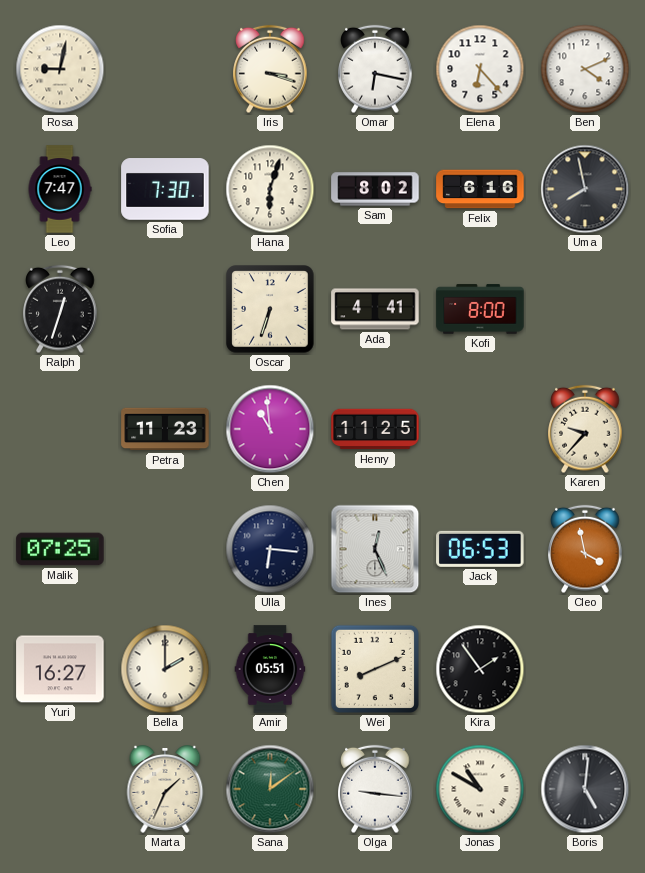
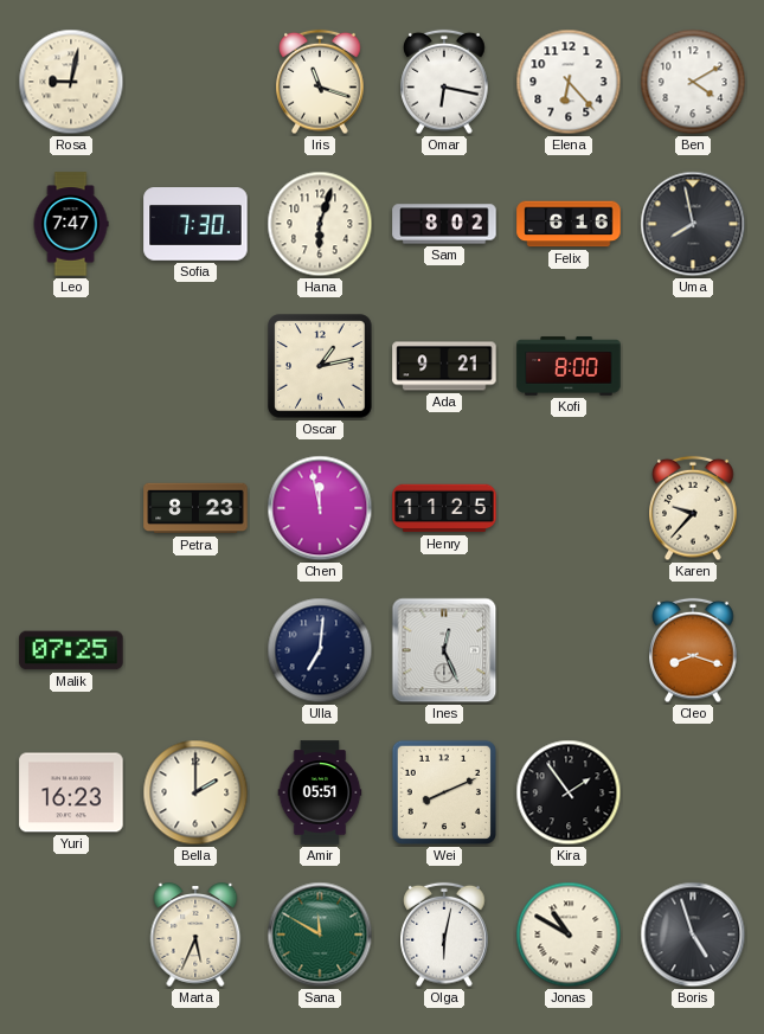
Iris: 3:18 -> 11:18
Ben: 4:11 -> 4:10
Ralph: 12:33 -> none
Oscar: 6:33 -> 1:13
Ada: 4:41 -> 9:21
Petra: 11:23 -> 8:23
Chen: 10:59 -> 11:58
Ulla: 6:16 -> 7:01
Jack: 06:53 -> none
Cleo: 3:58 -> 8:18
Yuri: 16:27 -> 16:23
Marta: 1:34 -> 5:34
Sana: 12:09 -> 11:50
Olga: 9:16 -> 6:02
Boris: 5:01 -> 4:57
